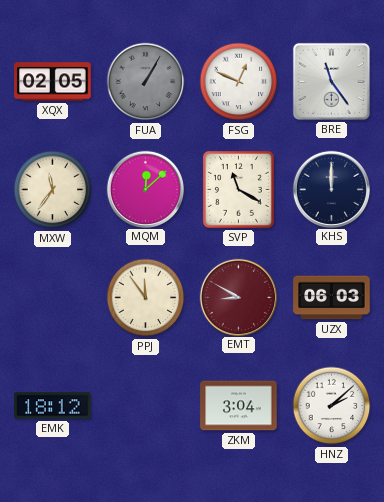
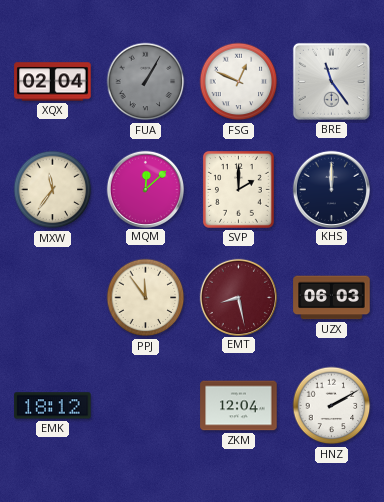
XQX: 02:05 -> 02:04
SVP: 11:20 -> 2:00
EMT: 8:50 -> 8:28
ZKM: 3:04 -> 12:04
HNZ: 2:08 -> 2:10
